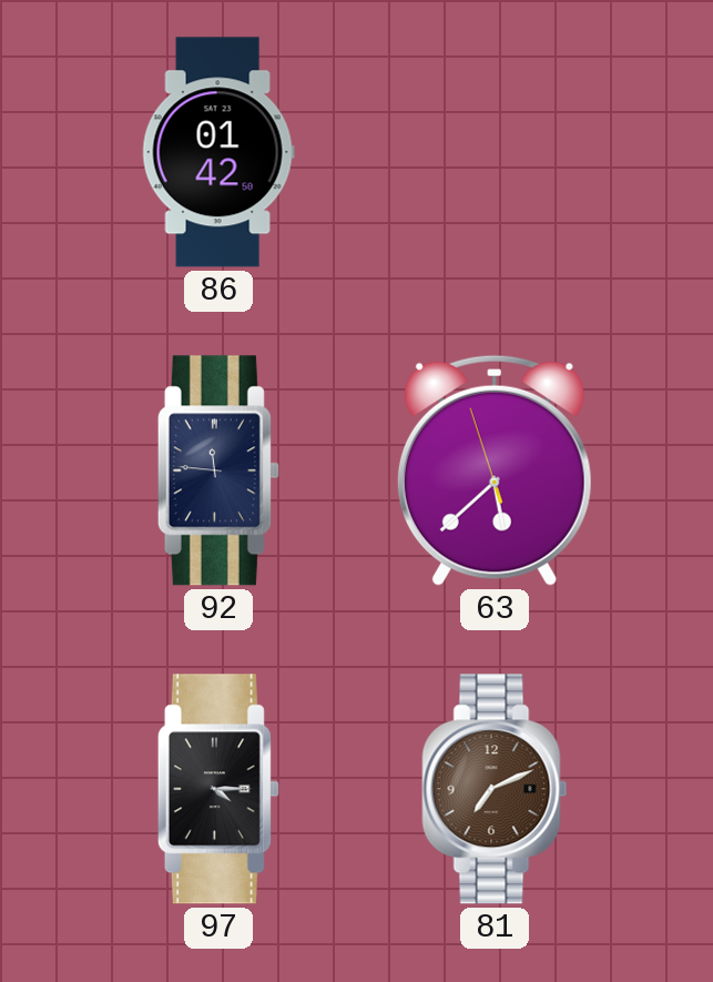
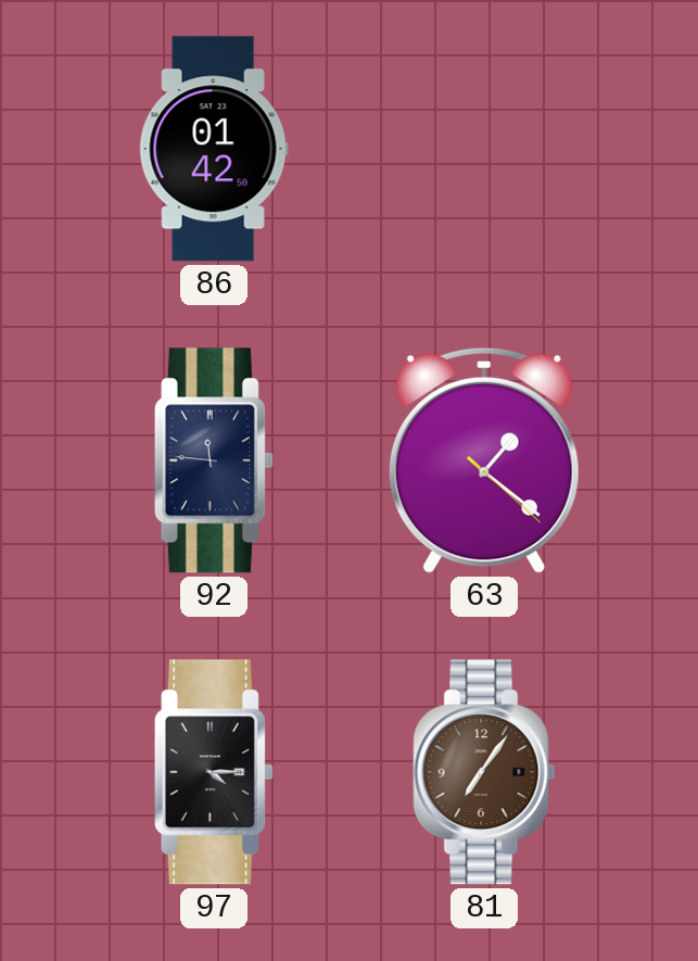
63: 5:37 -> 1:21
81: 7:11 -> 7:06
